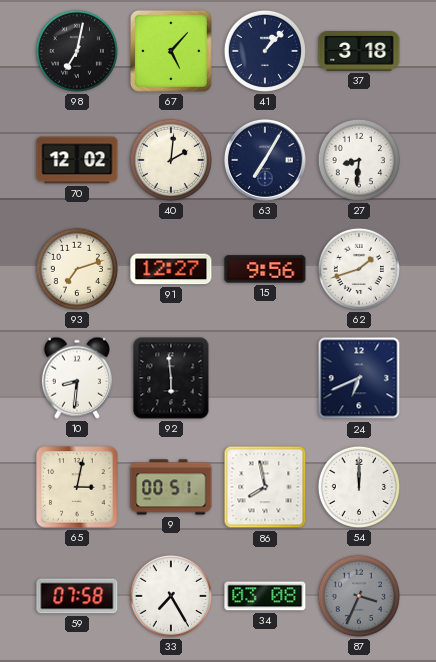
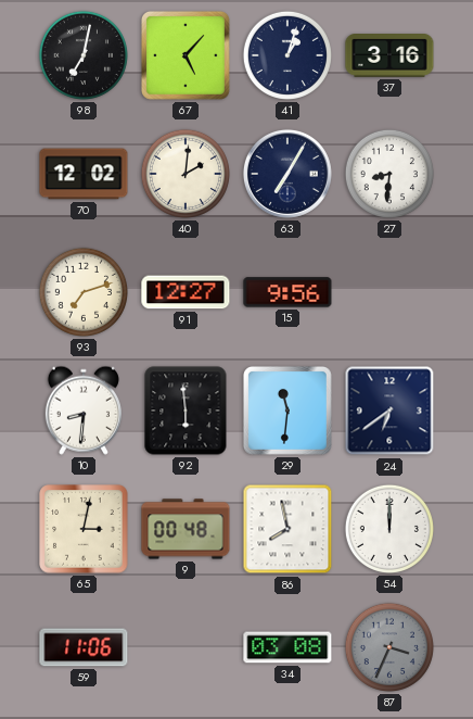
41: 1:07 -> 1:03
37: 3:18 -> 3:16
62: 1:42 -> none
29: none -> 11:31
24: 6:41 -> 6:39
9: 00:51 -> 00:48
59: 07:58 -> 11:06
33: 7:25 -> none
